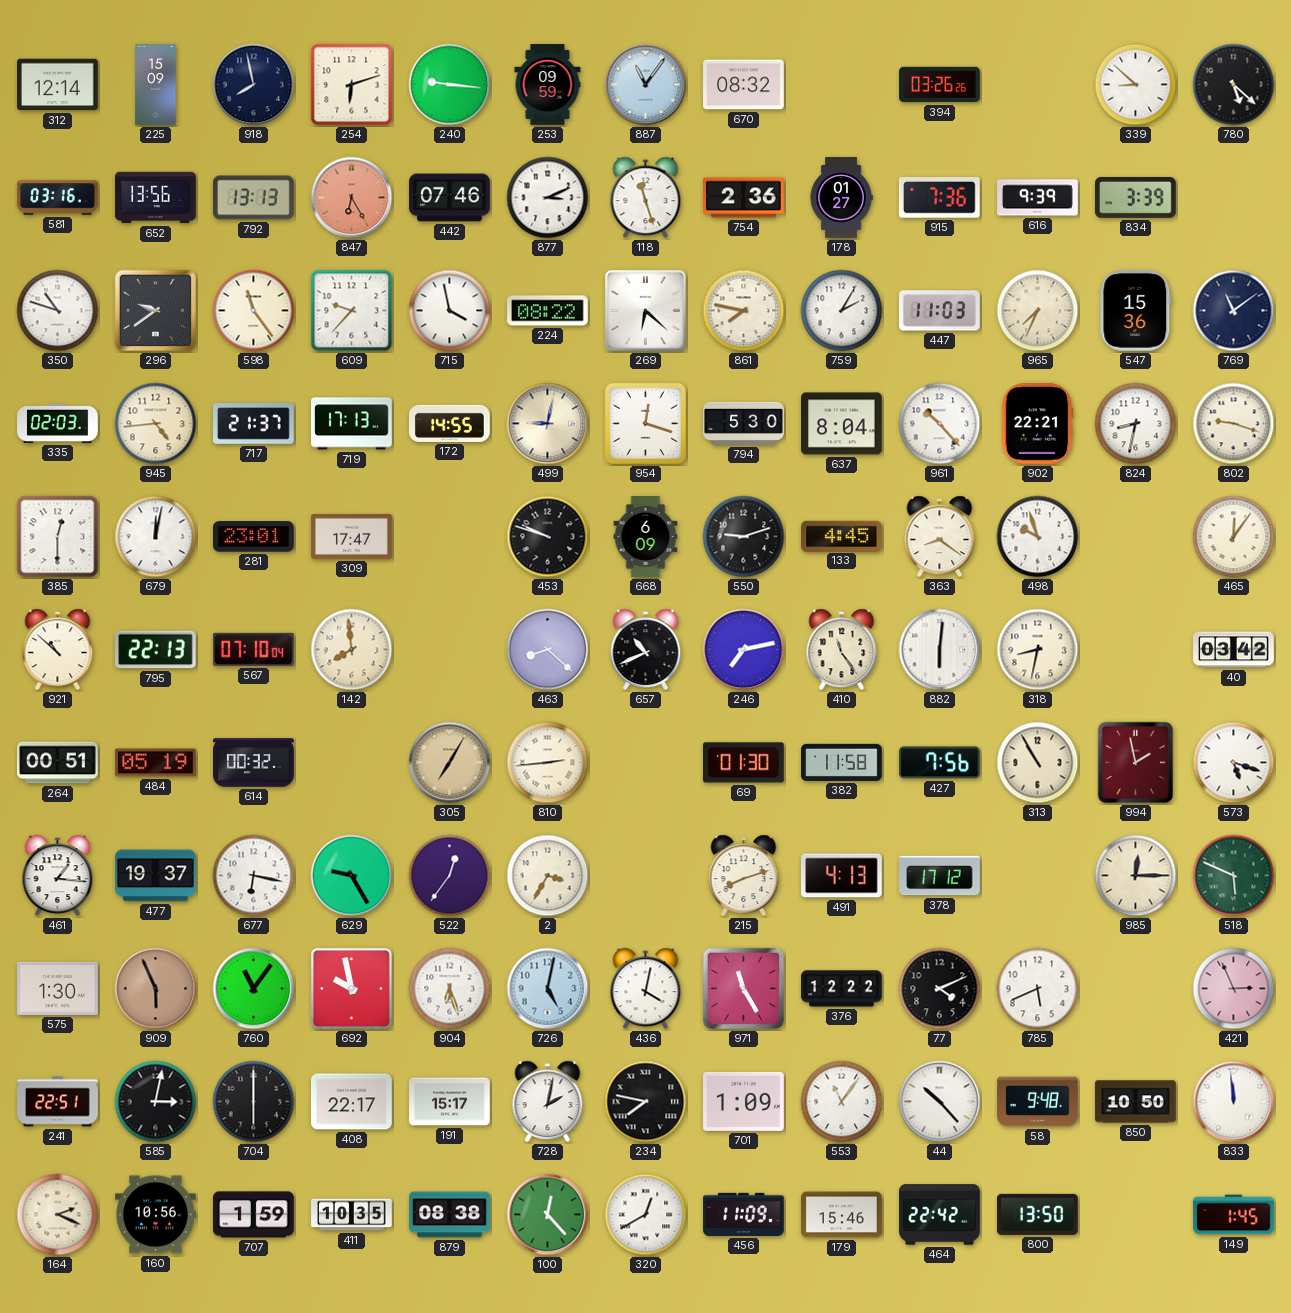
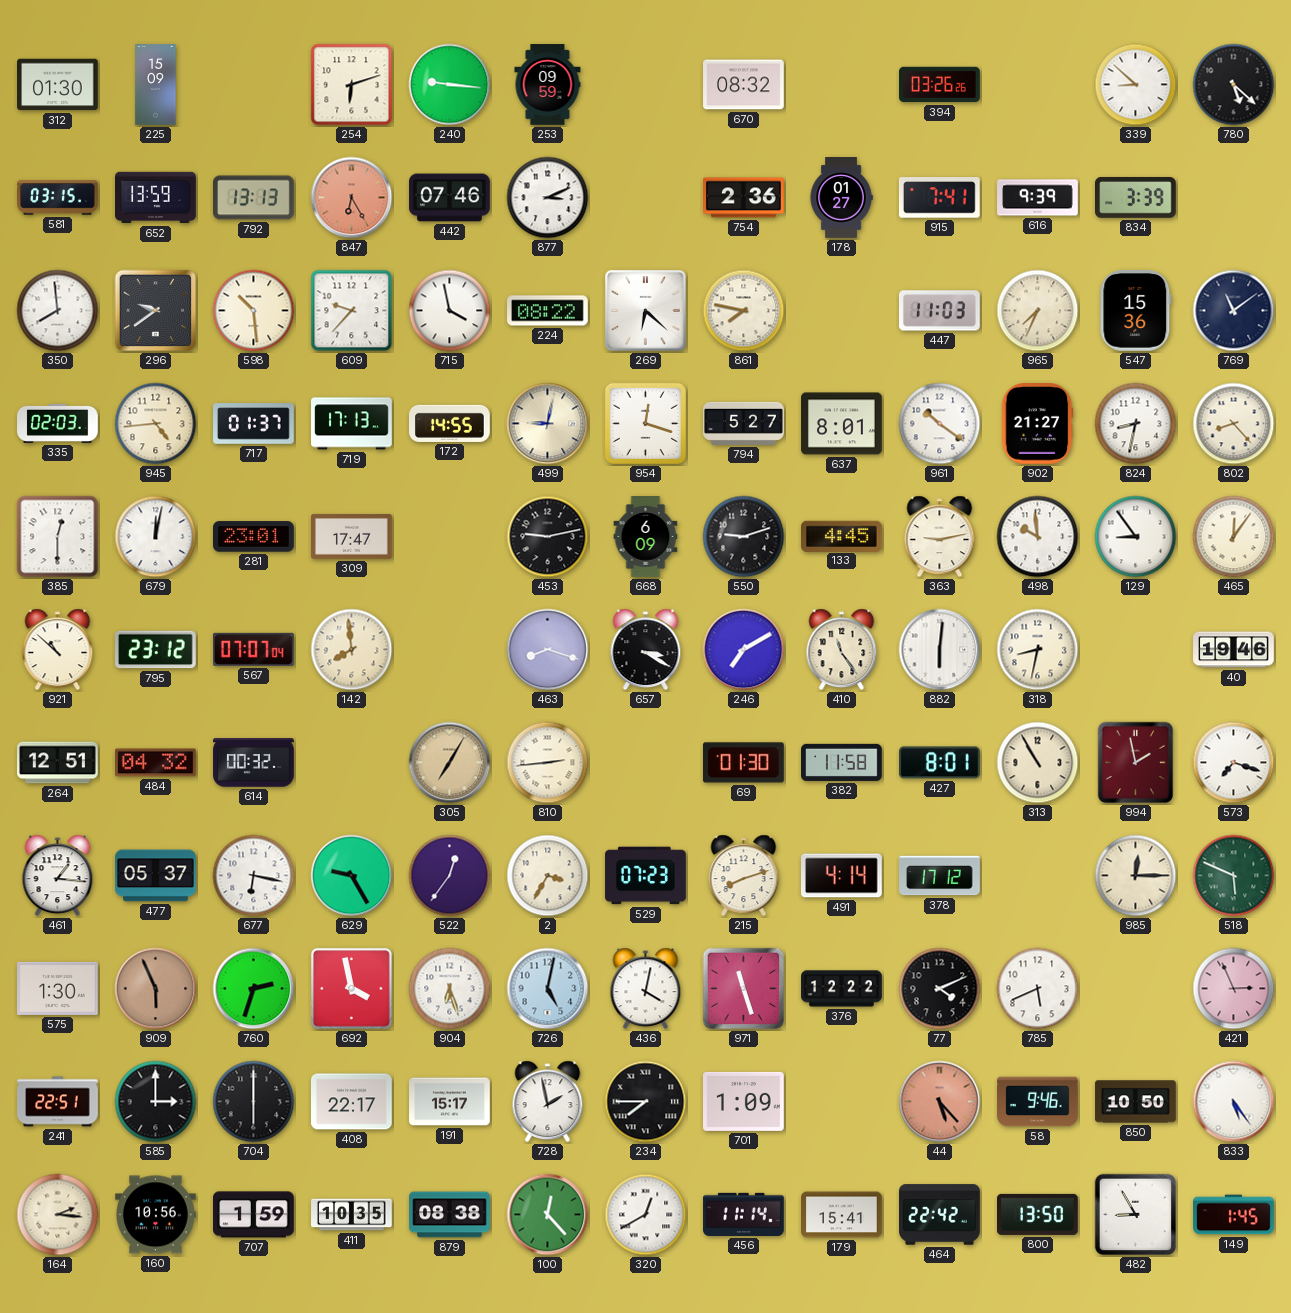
312: 12:14 -> 01:30
918: 7:58 -> none
887: 11:06 -> none
581: 03:16 -> 03:15
652: 13:56 -> 13:59
118: 11:27 -> none
915: 7:36 -> 7:41
350: 10:48 -> 7:59
598: 11:24 -> 10:29
759: 2:05 -> none
717: 21:37 -> 01:37
794: 5:30 -> 5:27
637: 8:04 -> 8:01
961: 10:23 -> 10:21
902: 22:21 -> 21:27
802: 9:18 -> 8:23
453: 9:48 -> 9:13
363: 8:21 -> 9:13
498: 9:57 -> 9:59
129: none -> 8:54
795: 22:13 -> 23:12
567: 07:10 -> 07:07
463: 8:22 -> 8:18
657: 10:41 -> 3:20
246: 7:13 -> 7:10
40: 03:42 -> 19:46
264: 00:51 -> 12:51
484: 05:19 -> 04:32
427: 7:56 -> 8:01
573: 5:18 -> 7:18
477: 19:37 -> 05:37
529: none -> 07:23
491: 4:13 -> 4:14
760: 11:06 -> 2:33
692: 9:58 -> 3:58
971: 11:25 -> 11:27
585: 3:02 -> 3:00
728: 2:02 -> 1:58
234: 7:47 -> 7:45
553: 11:06 -> none
44: 10:23 -> 5:23
44 dial: white -> salmon
58: 9:48 -> 9:46
833: 11:59 -> 5:24
164: 2:19 -> 2:16
456: 11:09 -> 11:14
179: 15:46 -> 15:41
482: none -> 8:55
